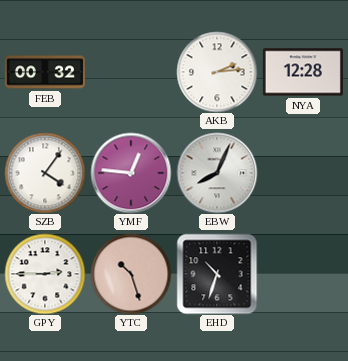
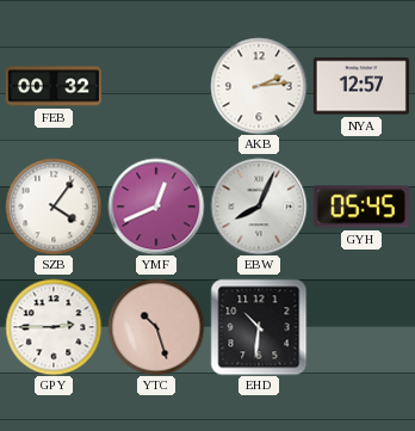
NYA: 12:28 -> 12:57
YMF: 12:46 -> 12:41
GYH: none -> 05:45
EHD: 10:33 -> 10:31
